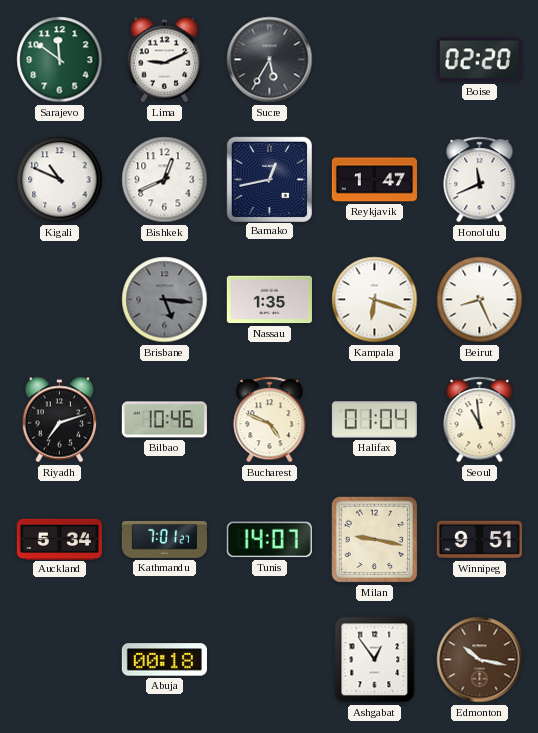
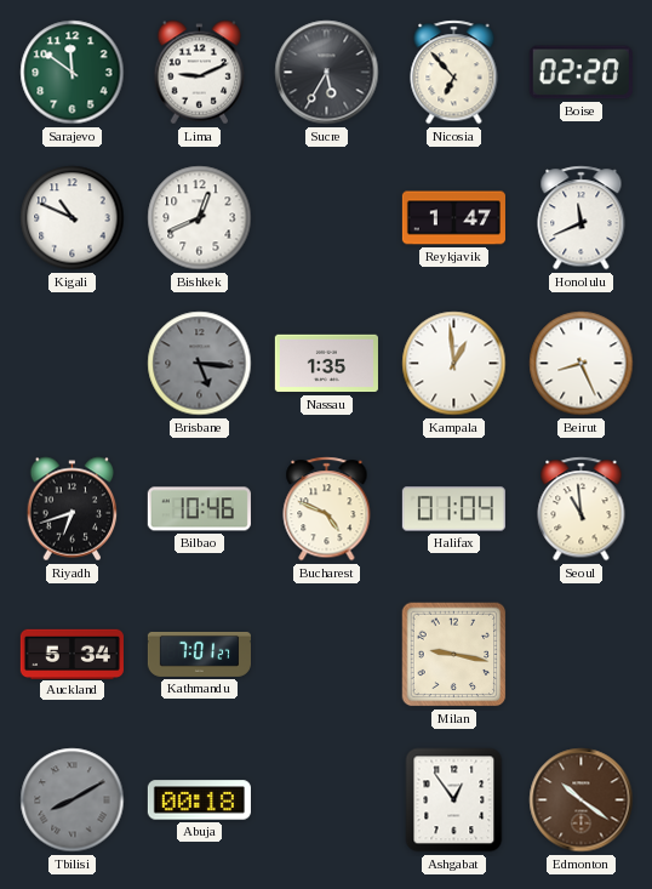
Nicosia: none -> 6:53
Bamako: 12:43 -> none
Kampala: 6:18 -> 12:59
Riyadh: 7:12 -> 6:42
Tunis: 14:07 -> none
Winnipeg: 9:51 -> none
Tbilisi: none -> 8:10
Edmonton: 10:17 -> 10:21
